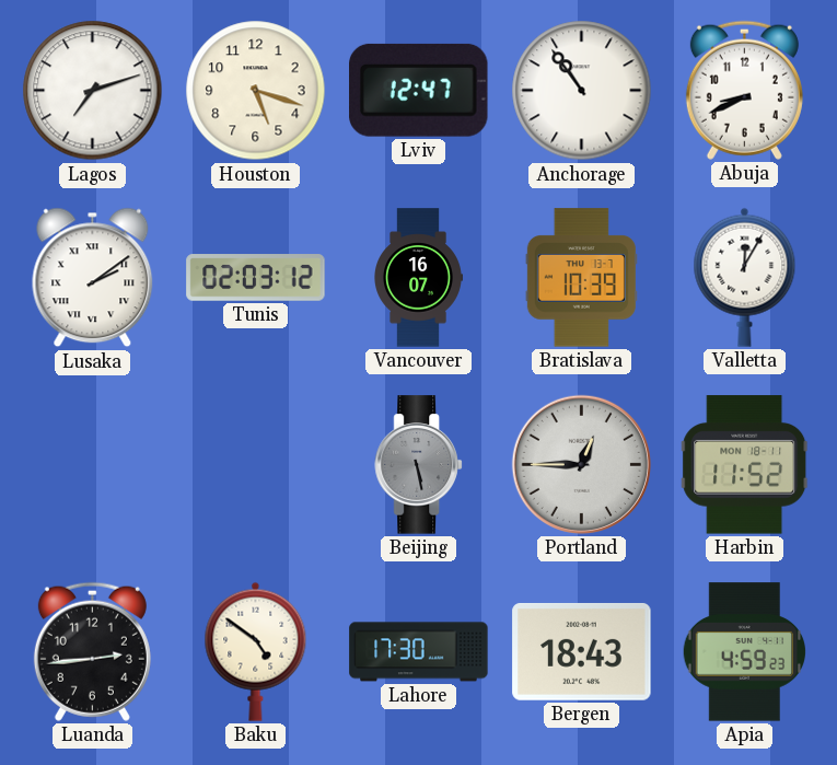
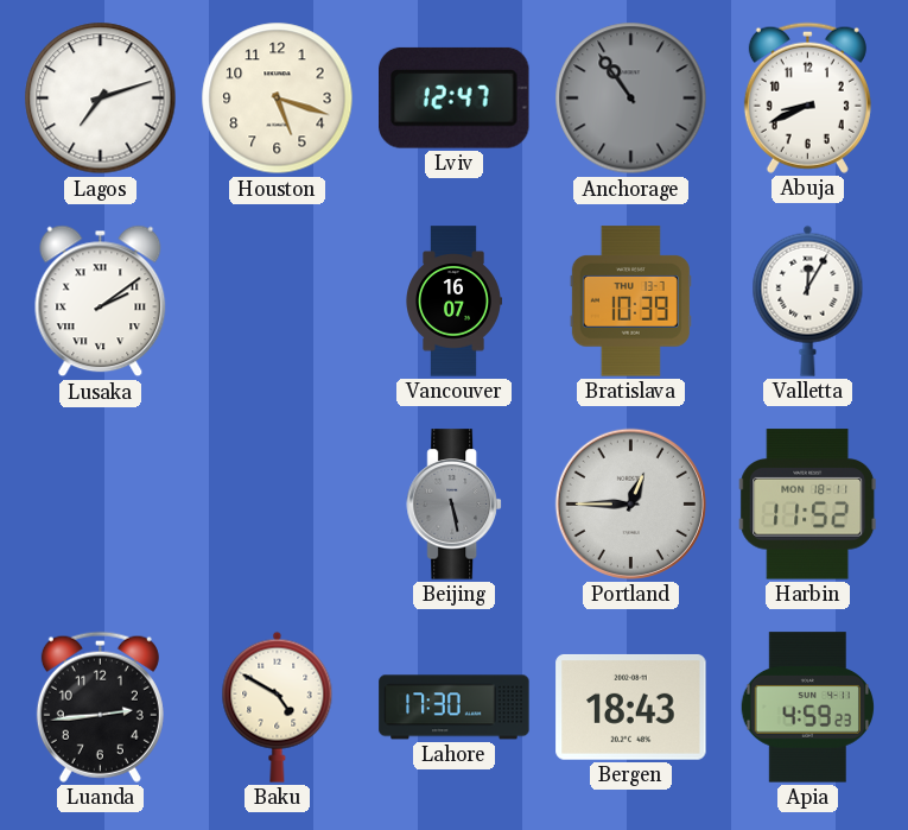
Anchorage dial: white -> grey
Tunis: 02:03 -> none
Baku: 4:51 -> 4:50
